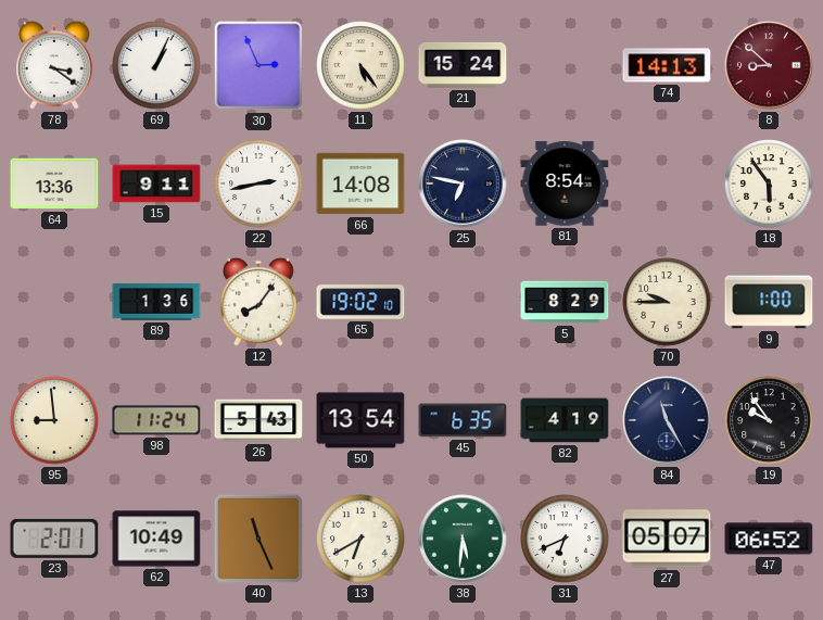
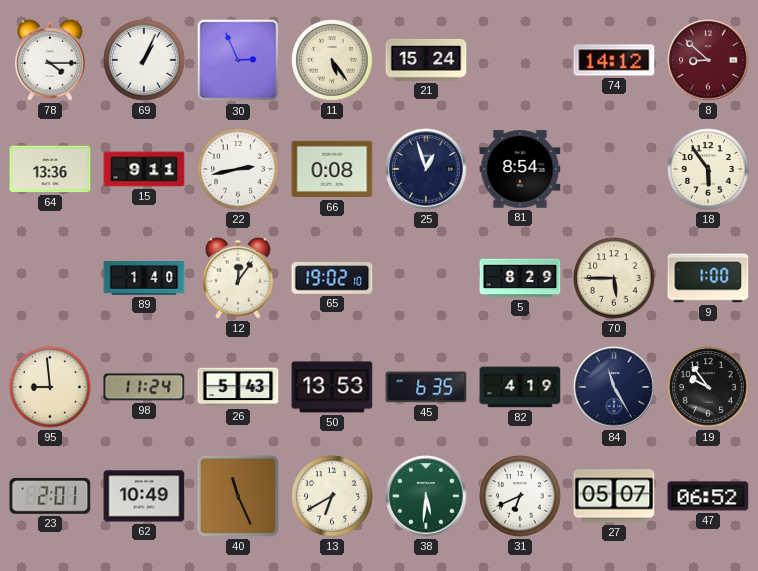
78: 3:21 -> 4:15
74: 14:13 -> 14:12
66: 14:08 -> 0:08
25: 6:47 -> 12:57
89: 1:36 -> 1:40
12: 8:06 -> 12:06
70: 9:45 -> 5:45
50: 13:54 -> 13:53
